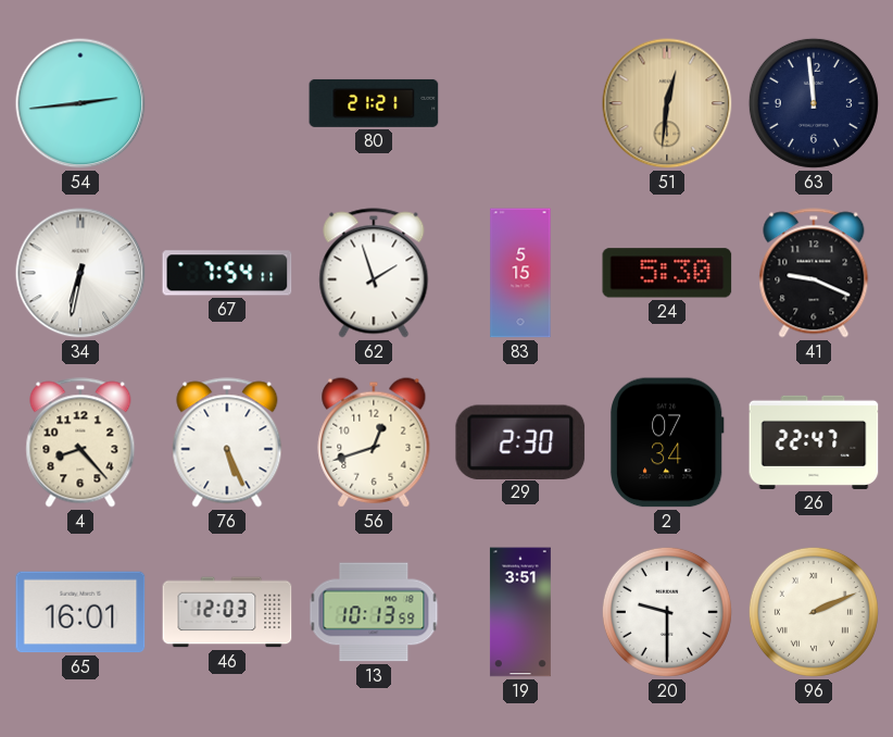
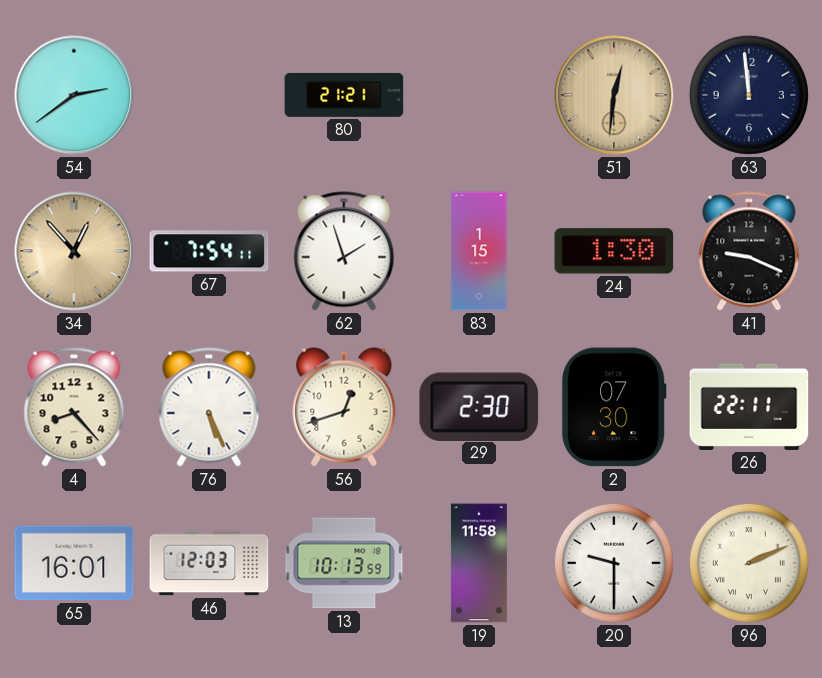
54: 2:44 -> 2:39
34: 6:32 -> 12:53
34 dial: white -> champagne
83: 5:15 -> 1:15
24: 5:30 -> 1:30
2: 07:34 -> 07:30
26: 22:47 -> 22:11
19: 3:51 -> 11:58
